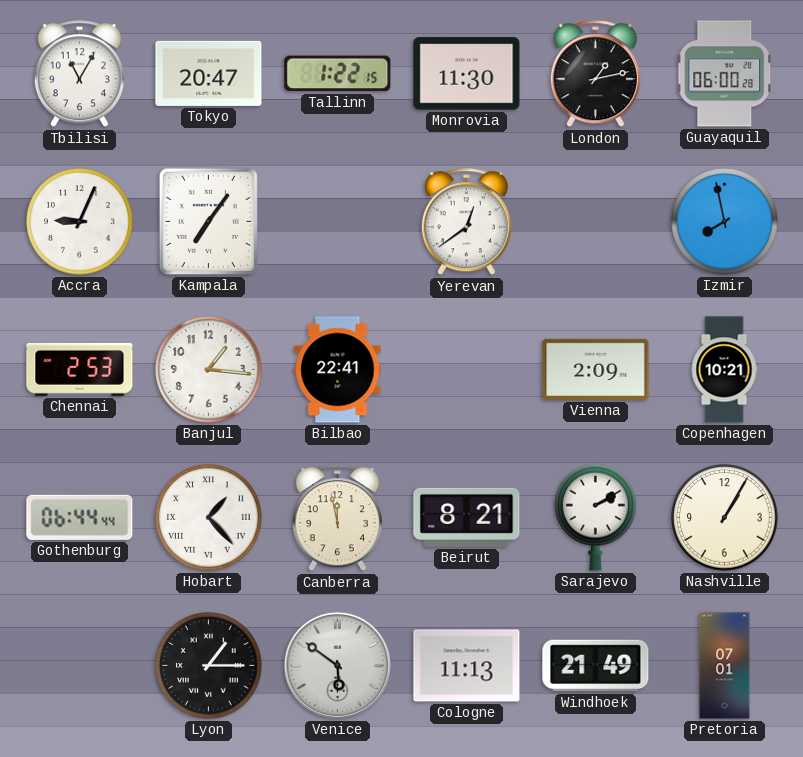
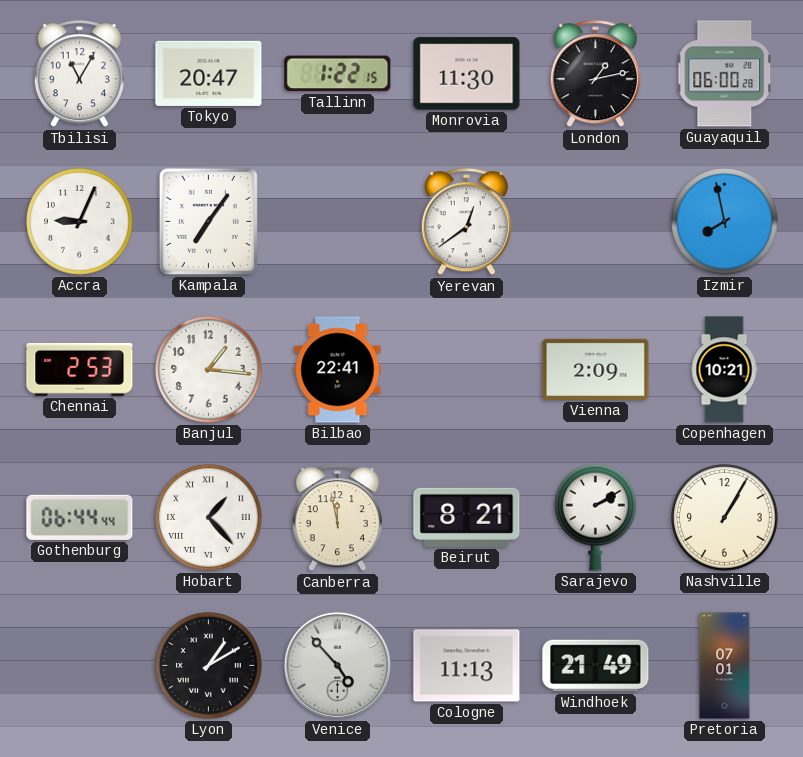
Lyon: 1:15 -> 1:10
Venice: 5:51 -> 4:53
